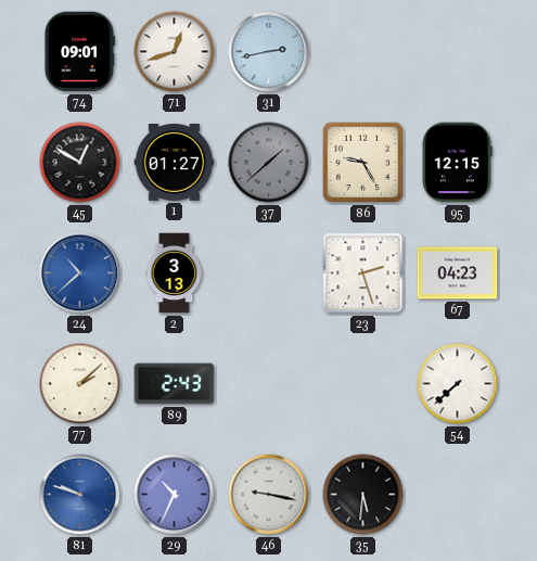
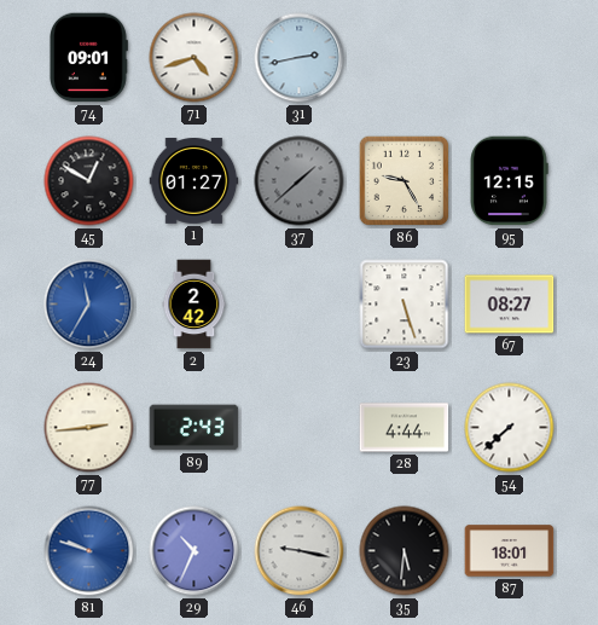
71: 12:42 -> 4:42
24: 10:38 -> 11:35
2: 3:13 -> 2:42
23: 2:27 -> 5:27
67: 04:23 -> 08:27
77: 2:08 -> 2:44
28: none -> 4:44
87: none -> 18:01
